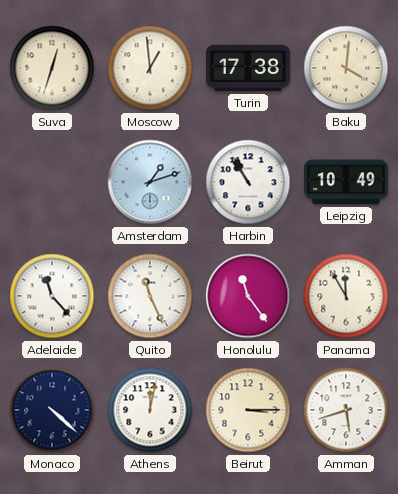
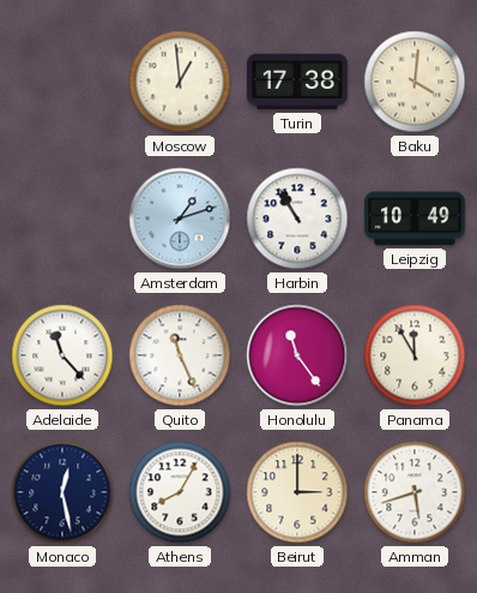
Suva: 12:33 -> none
Monaco: 4:22 -> 12:28
Athens: 12:02 -> 8:05
Beirut: 3:15 -> 3:00
